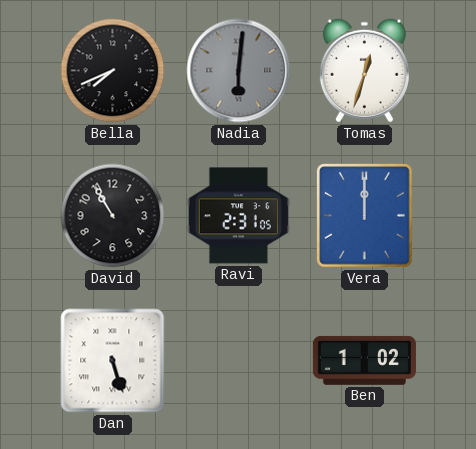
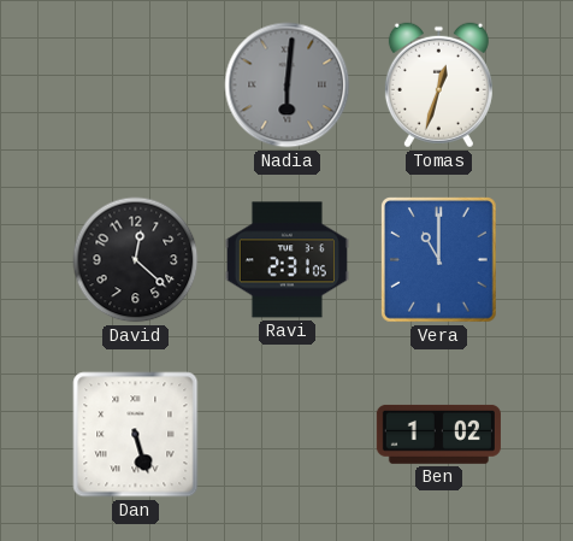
Bella: 7:41 -> none
David: 10:55 -> 12:22
Vera: 12:00 -> 11:00
